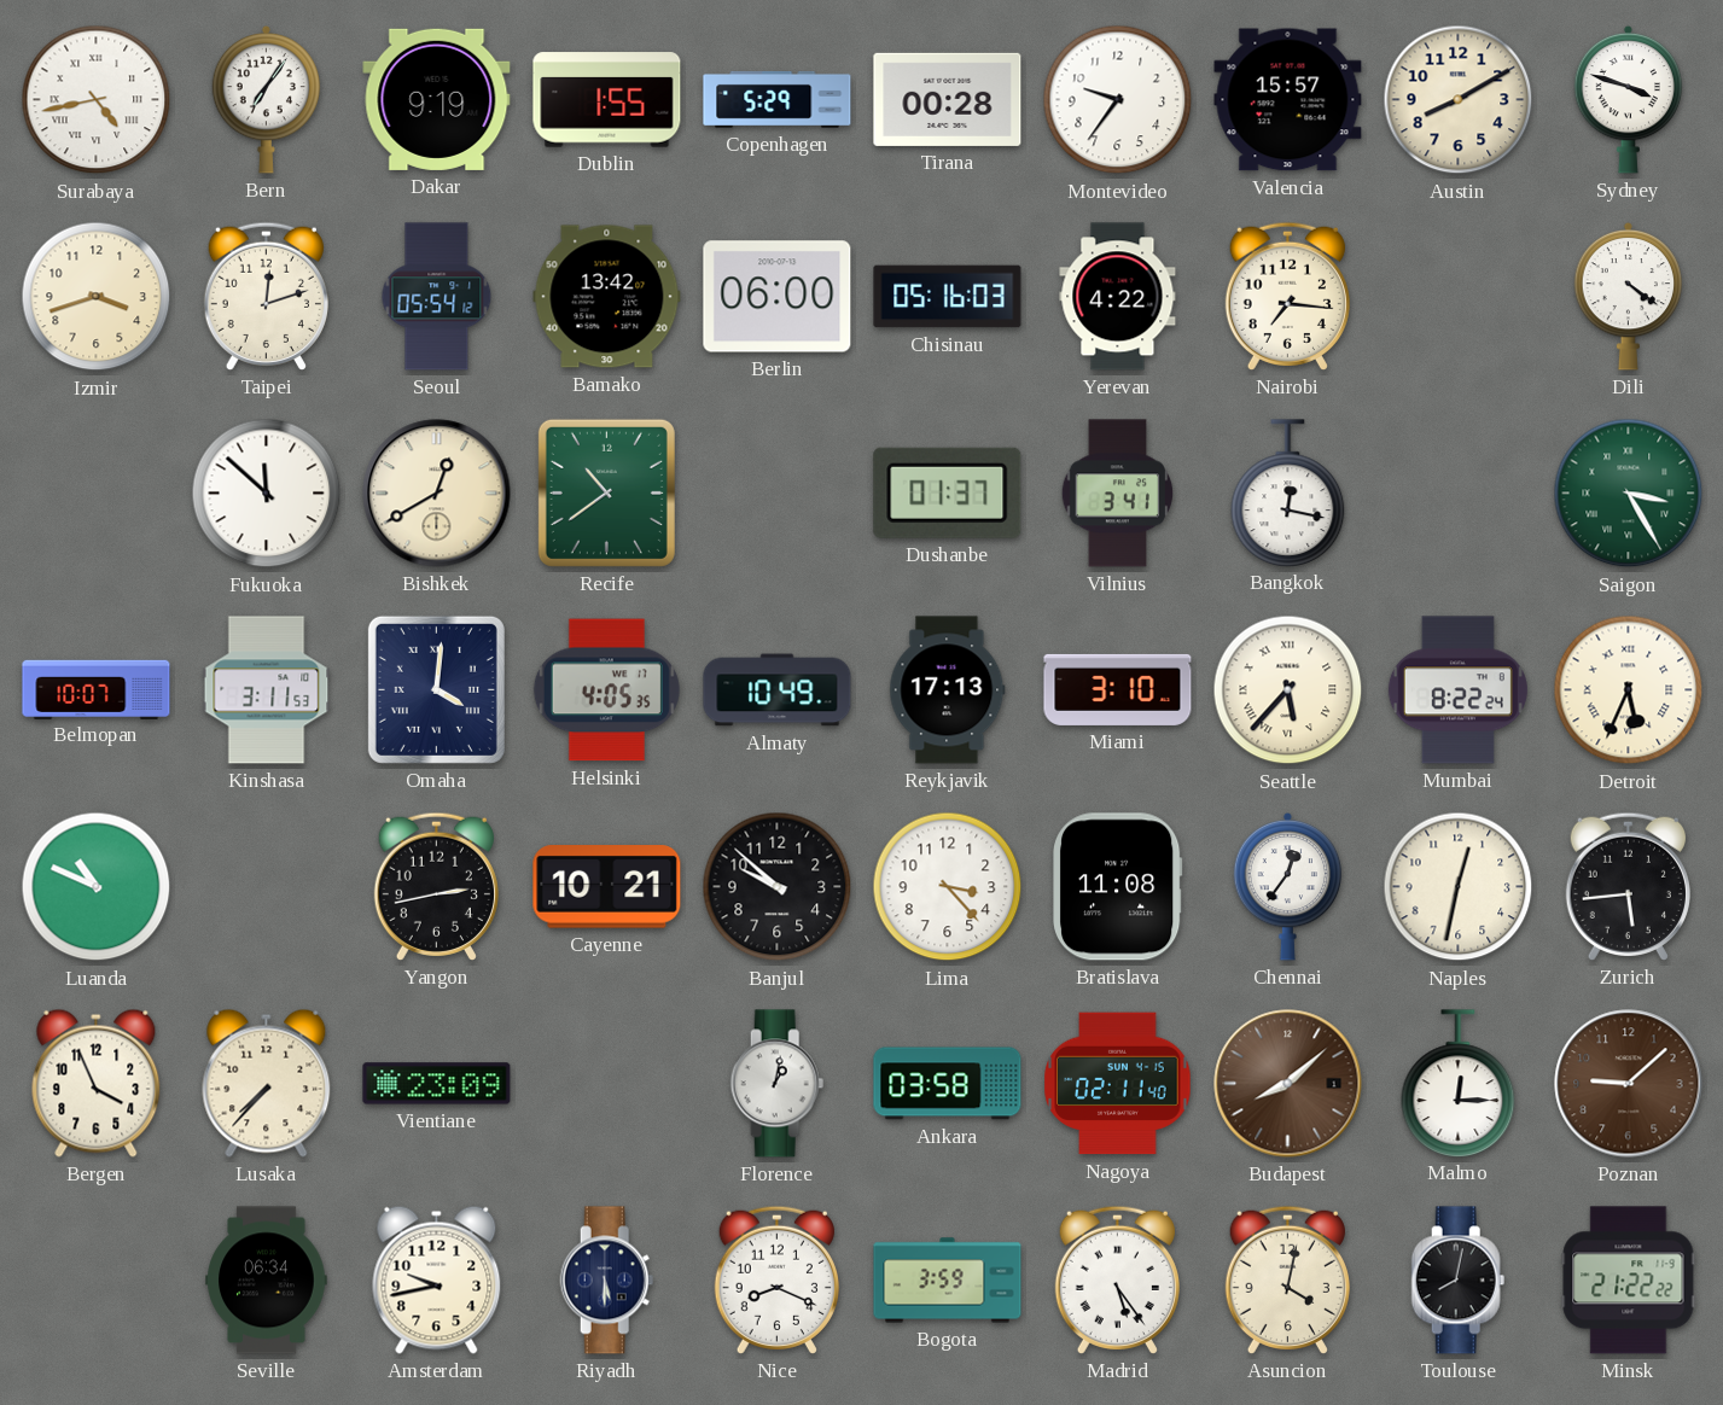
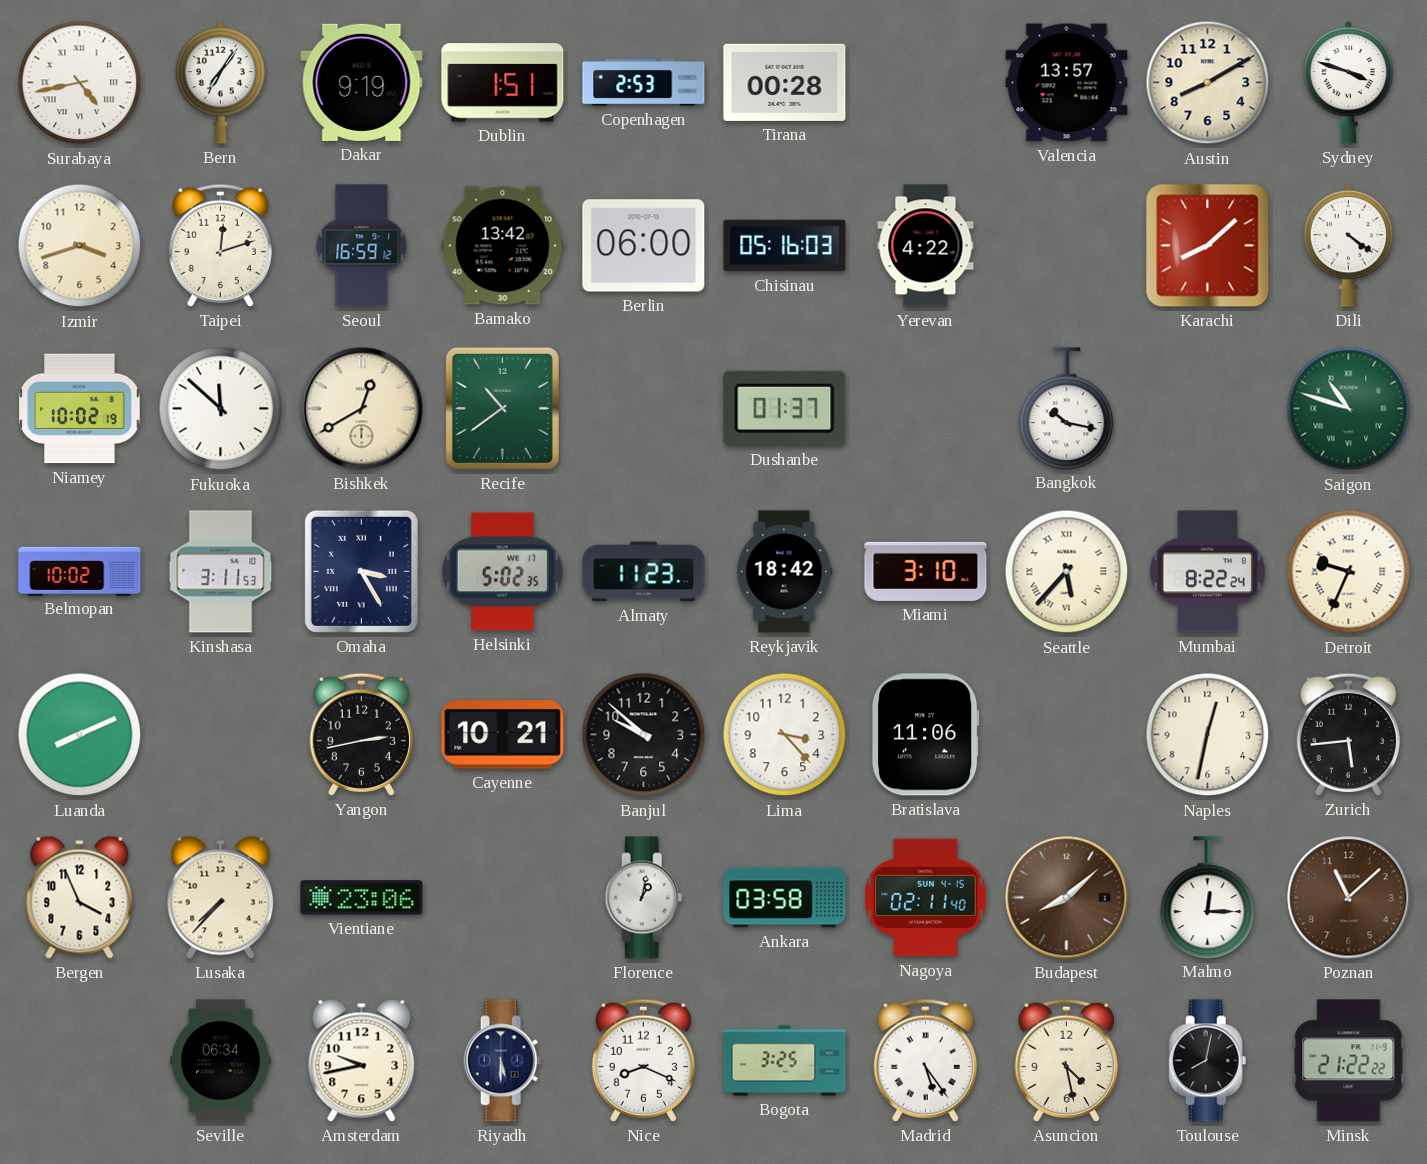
Dublin: 1:55 -> 1:51
Copenhagen: 5:29 -> 2:53
Montevideo: 9:36 -> none
Valencia: 15:57 -> 13:57
Seoul: 05:54 -> 16:59
Nairobi: 7:16 -> none
Karachi: none -> 8:08
Niamey: none -> 10:02
Vilnius: 3:41 -> none
Bangkok: 12:17 -> 10:17
Saigon: 3:25 -> 10:48
Belmopan: 10:07 -> 10:02
Omaha: 4:01 -> 3:25
Helsinki: 4:05 -> 5:02
Almaty: 10:49 -> 11:23
Reykjavik: 17:13 -> 18:42
Detroit: 5:34 -> 9:34
Luanda: 10:49 -> 8:11
Bratislava: 11:08 -> 11:06
Chennai: 12:36 -> none
Vientiane: 23:09 -> 23:06
Poznan: 9:08 -> 11:08
Bogota: 3:59 -> 3:25
Asuncion: 4:02 -> 4:28
